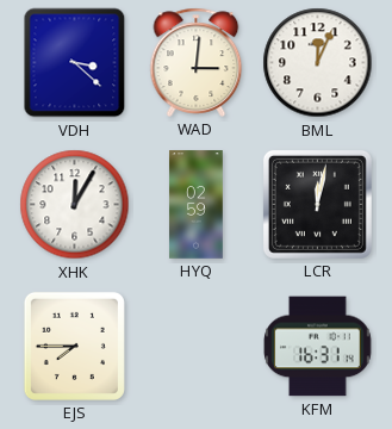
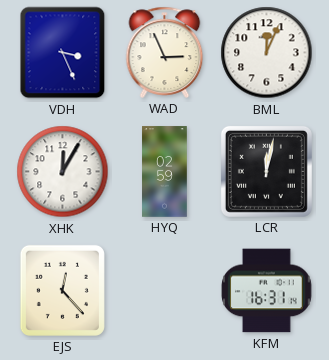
VDH: 3:22 -> 3:26
WAD: 3:01 -> 2:56
EJS: 7:45 -> 12:23
